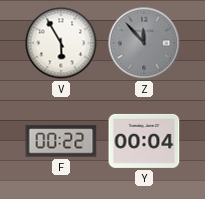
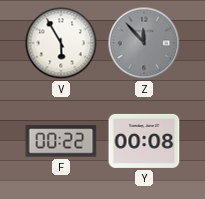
Y: 00:04 -> 00:08
